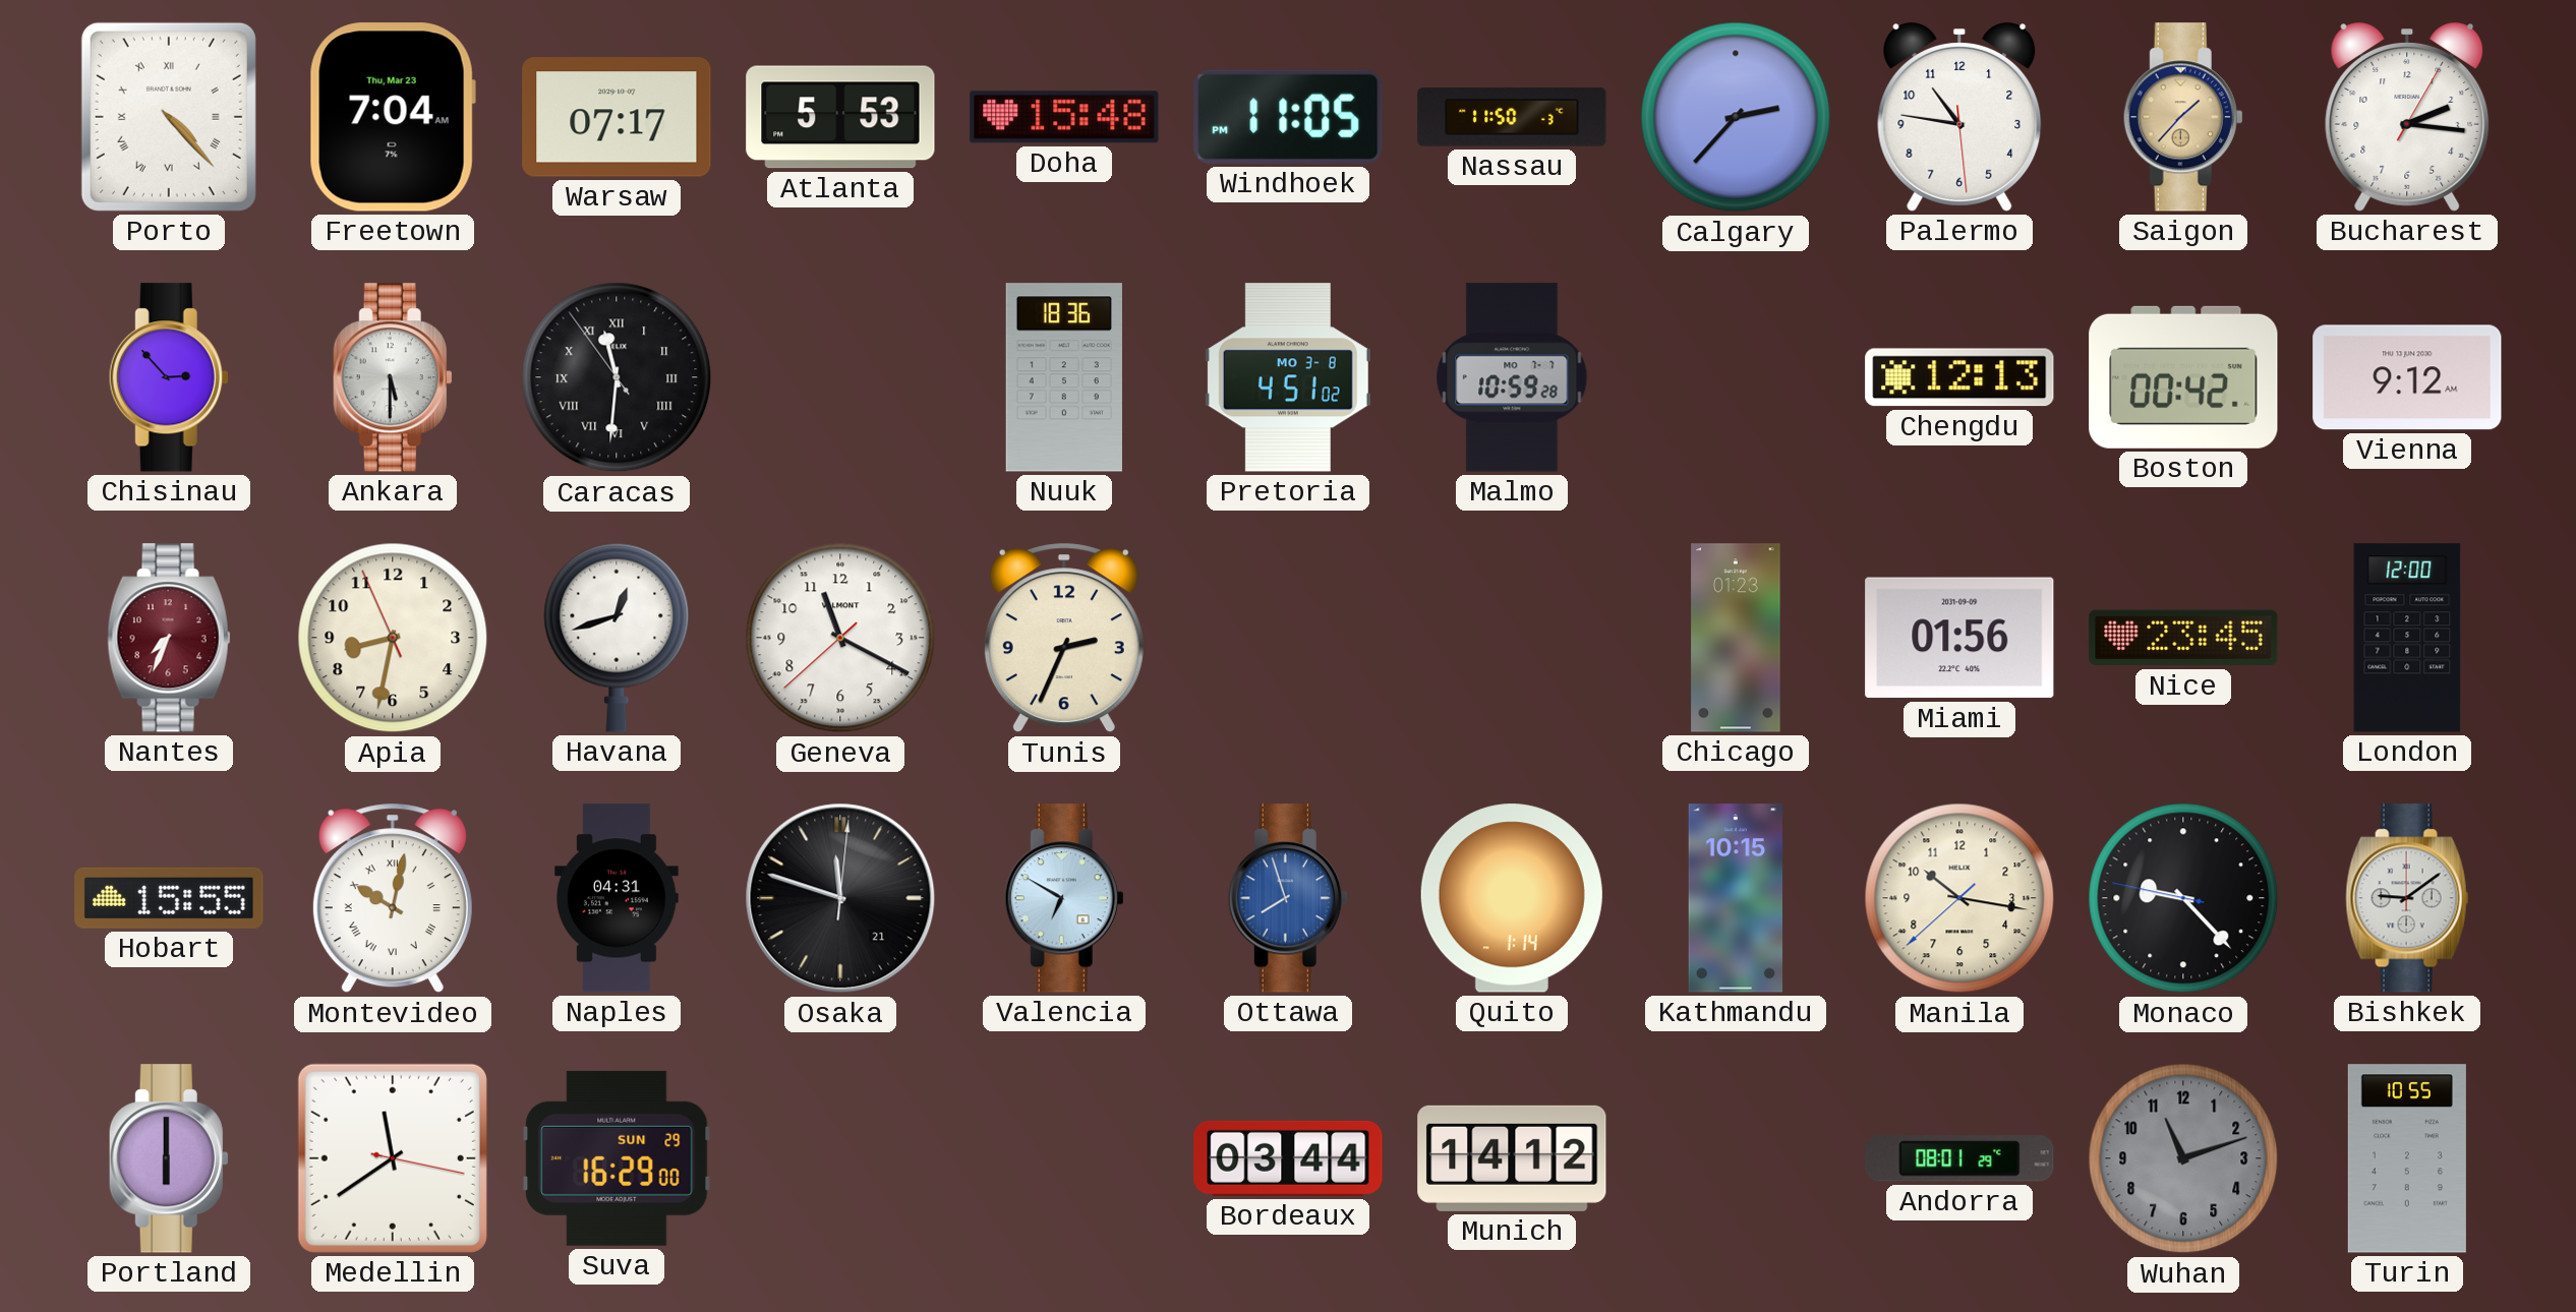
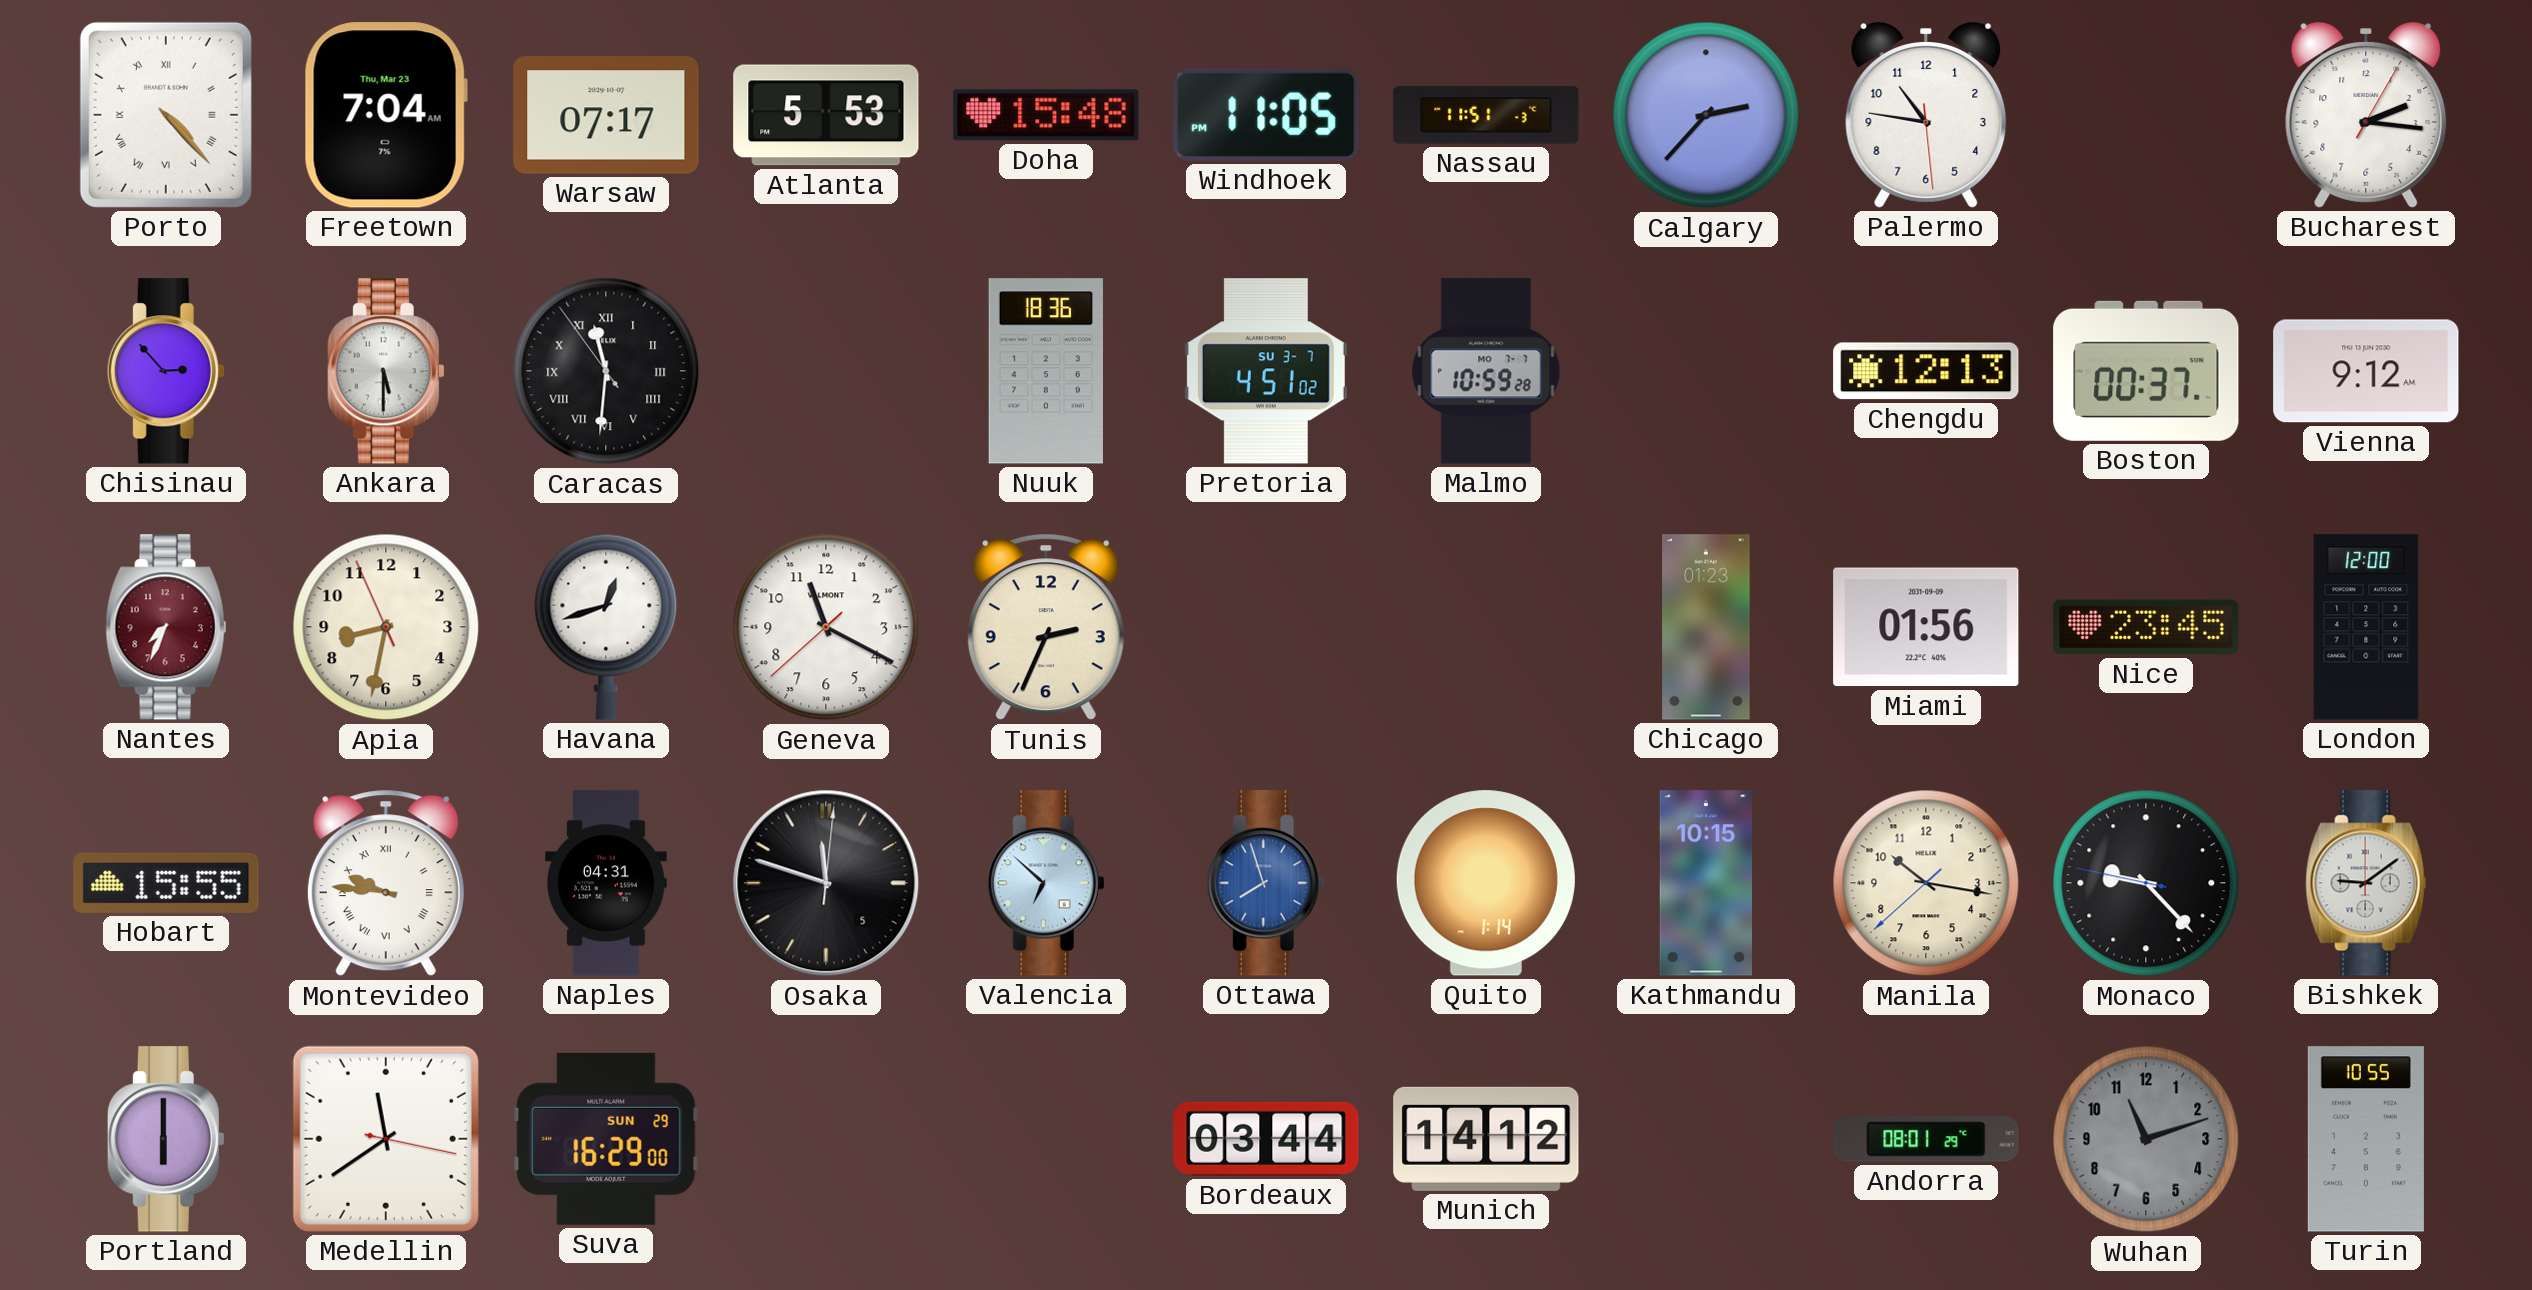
Nassau: 11:50 -> 11:51
Saigon: 1:37 -> none
Pretoria date: MO 3-8 -> SU 3-7
Boston: 00:42 -> 00:37
Montevideo: 10:02 -> 9:46
Osaka date: 21 -> 5
Valencia: 6:50 -> 6:52
